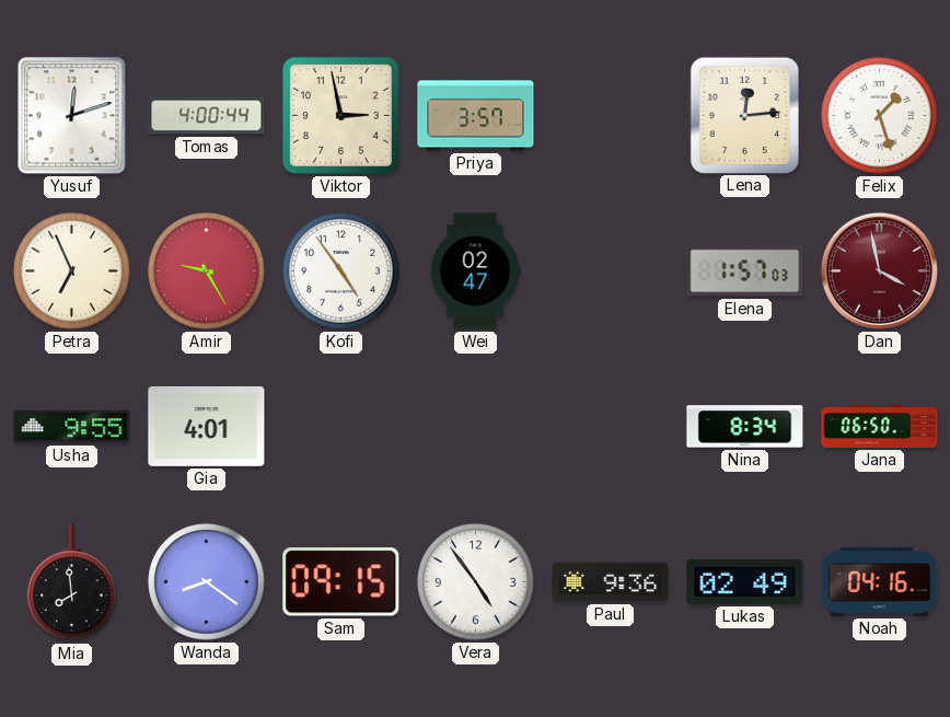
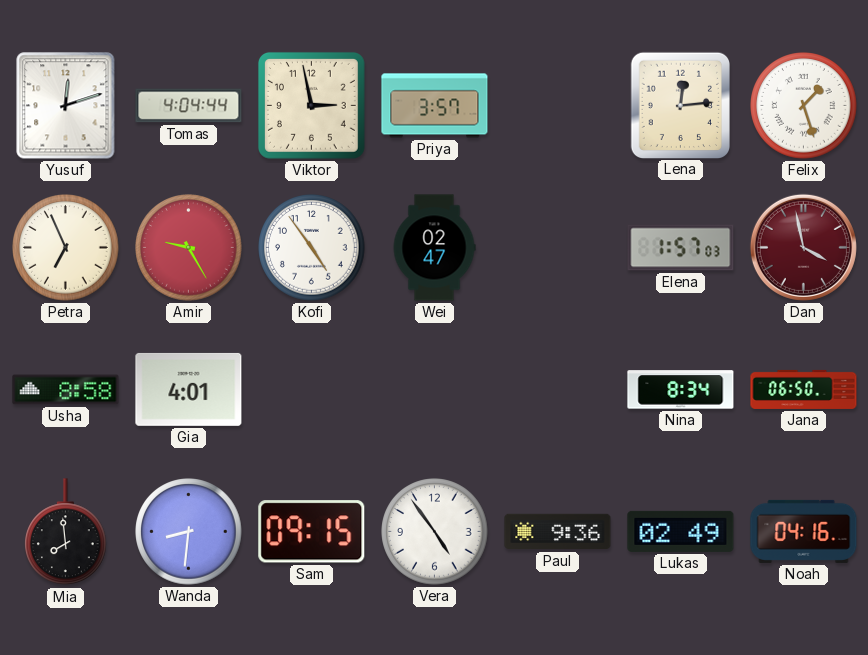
Tomas: 4:00 -> 4:04
Usha: 9:55 -> 8:58
Wanda: 8:21 -> 8:31
